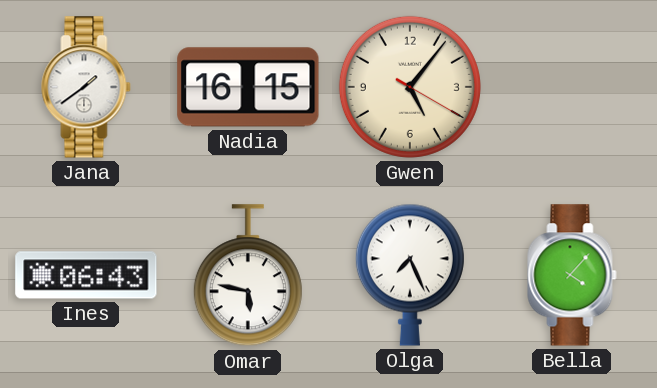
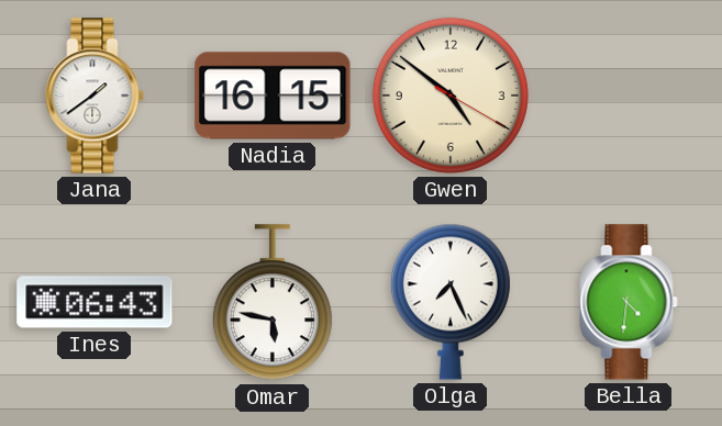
Gwen: 5:06 -> 4:51
Bella: 4:07 -> 4:31
